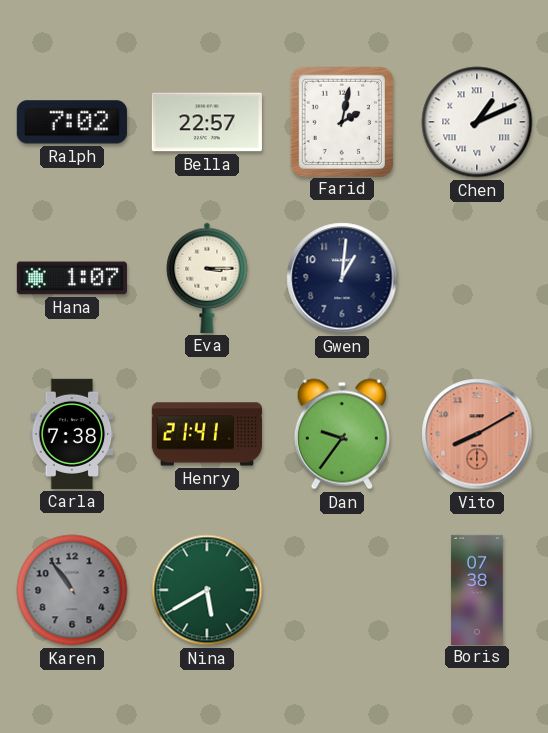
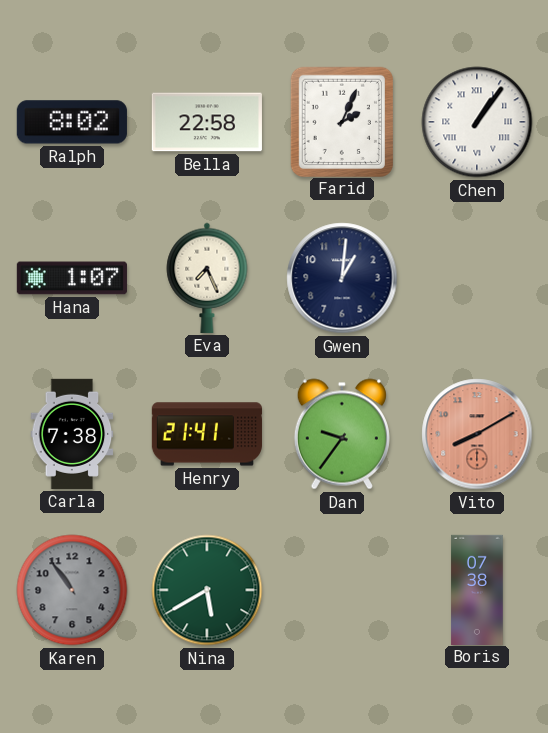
Ralph: 7:02 -> 8:02
Bella: 22:57 -> 22:58
Farid: 2:02 -> 2:04
Chen: 1:11 -> 1:06
Eva: 3:15 -> 7:26
